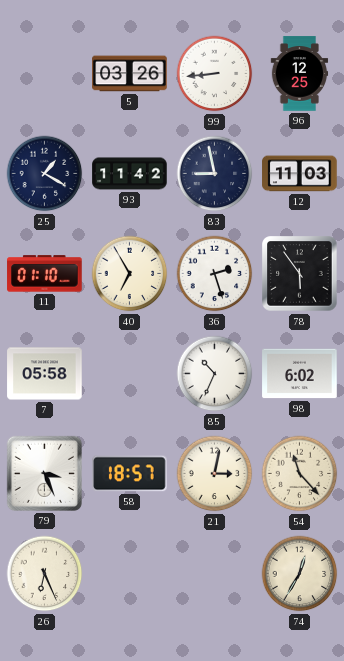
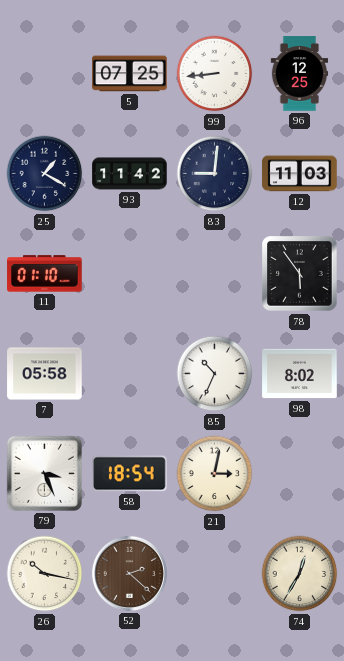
5: 03:26 -> 07:25
83: 8:58 -> 9:01
40: 6:55 -> none
36: 2:27 -> none
98: 6:02 -> 8:02
58: 18:57 -> 18:54
54: 11:23 -> none
26: 6:26 -> 10:17
52: none -> 2:22
